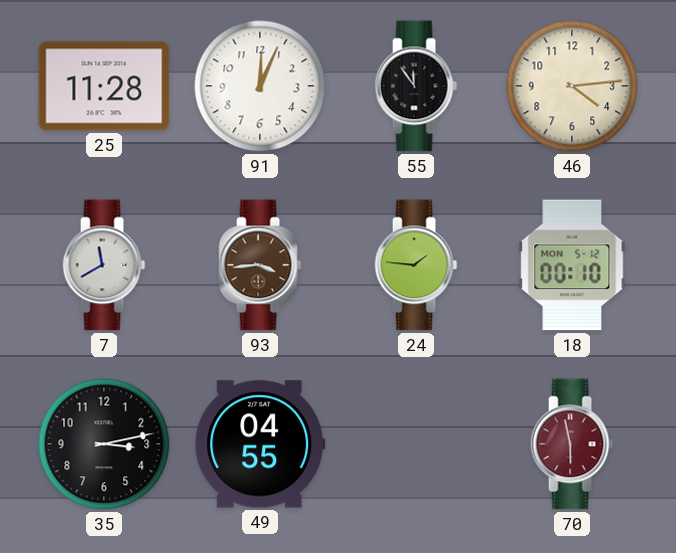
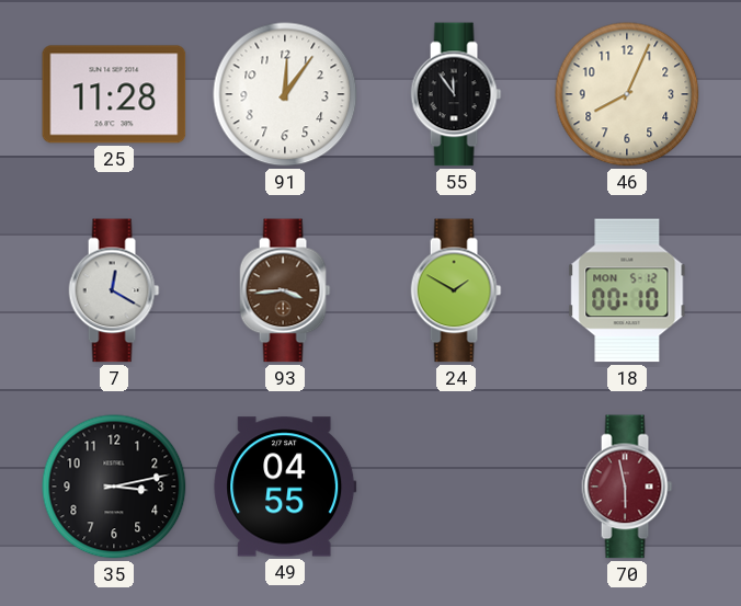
91: 12:04 -> 12:06
46: 4:14 -> 8:04
7: 11:40 -> 12:20
24: 1:46 -> 1:50
